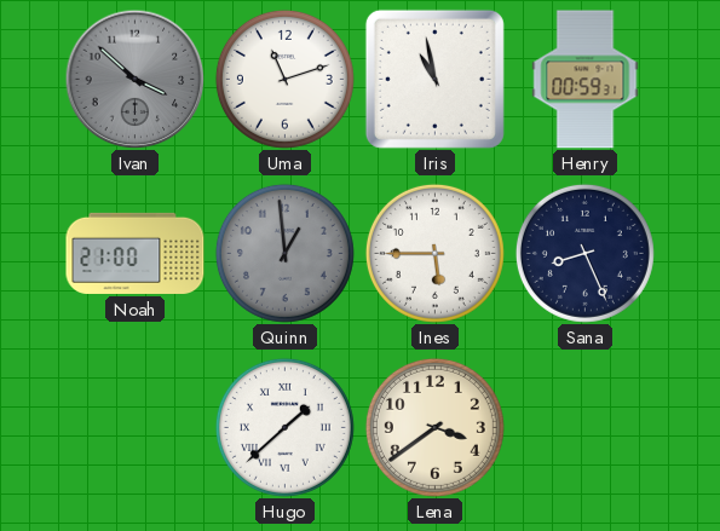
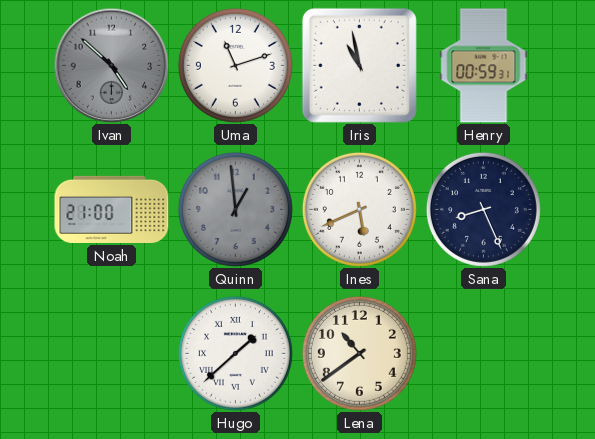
Ivan: 3:52 -> 4:52
Ines: 5:45 -> 5:41
Lena: 3:39 -> 10:39
